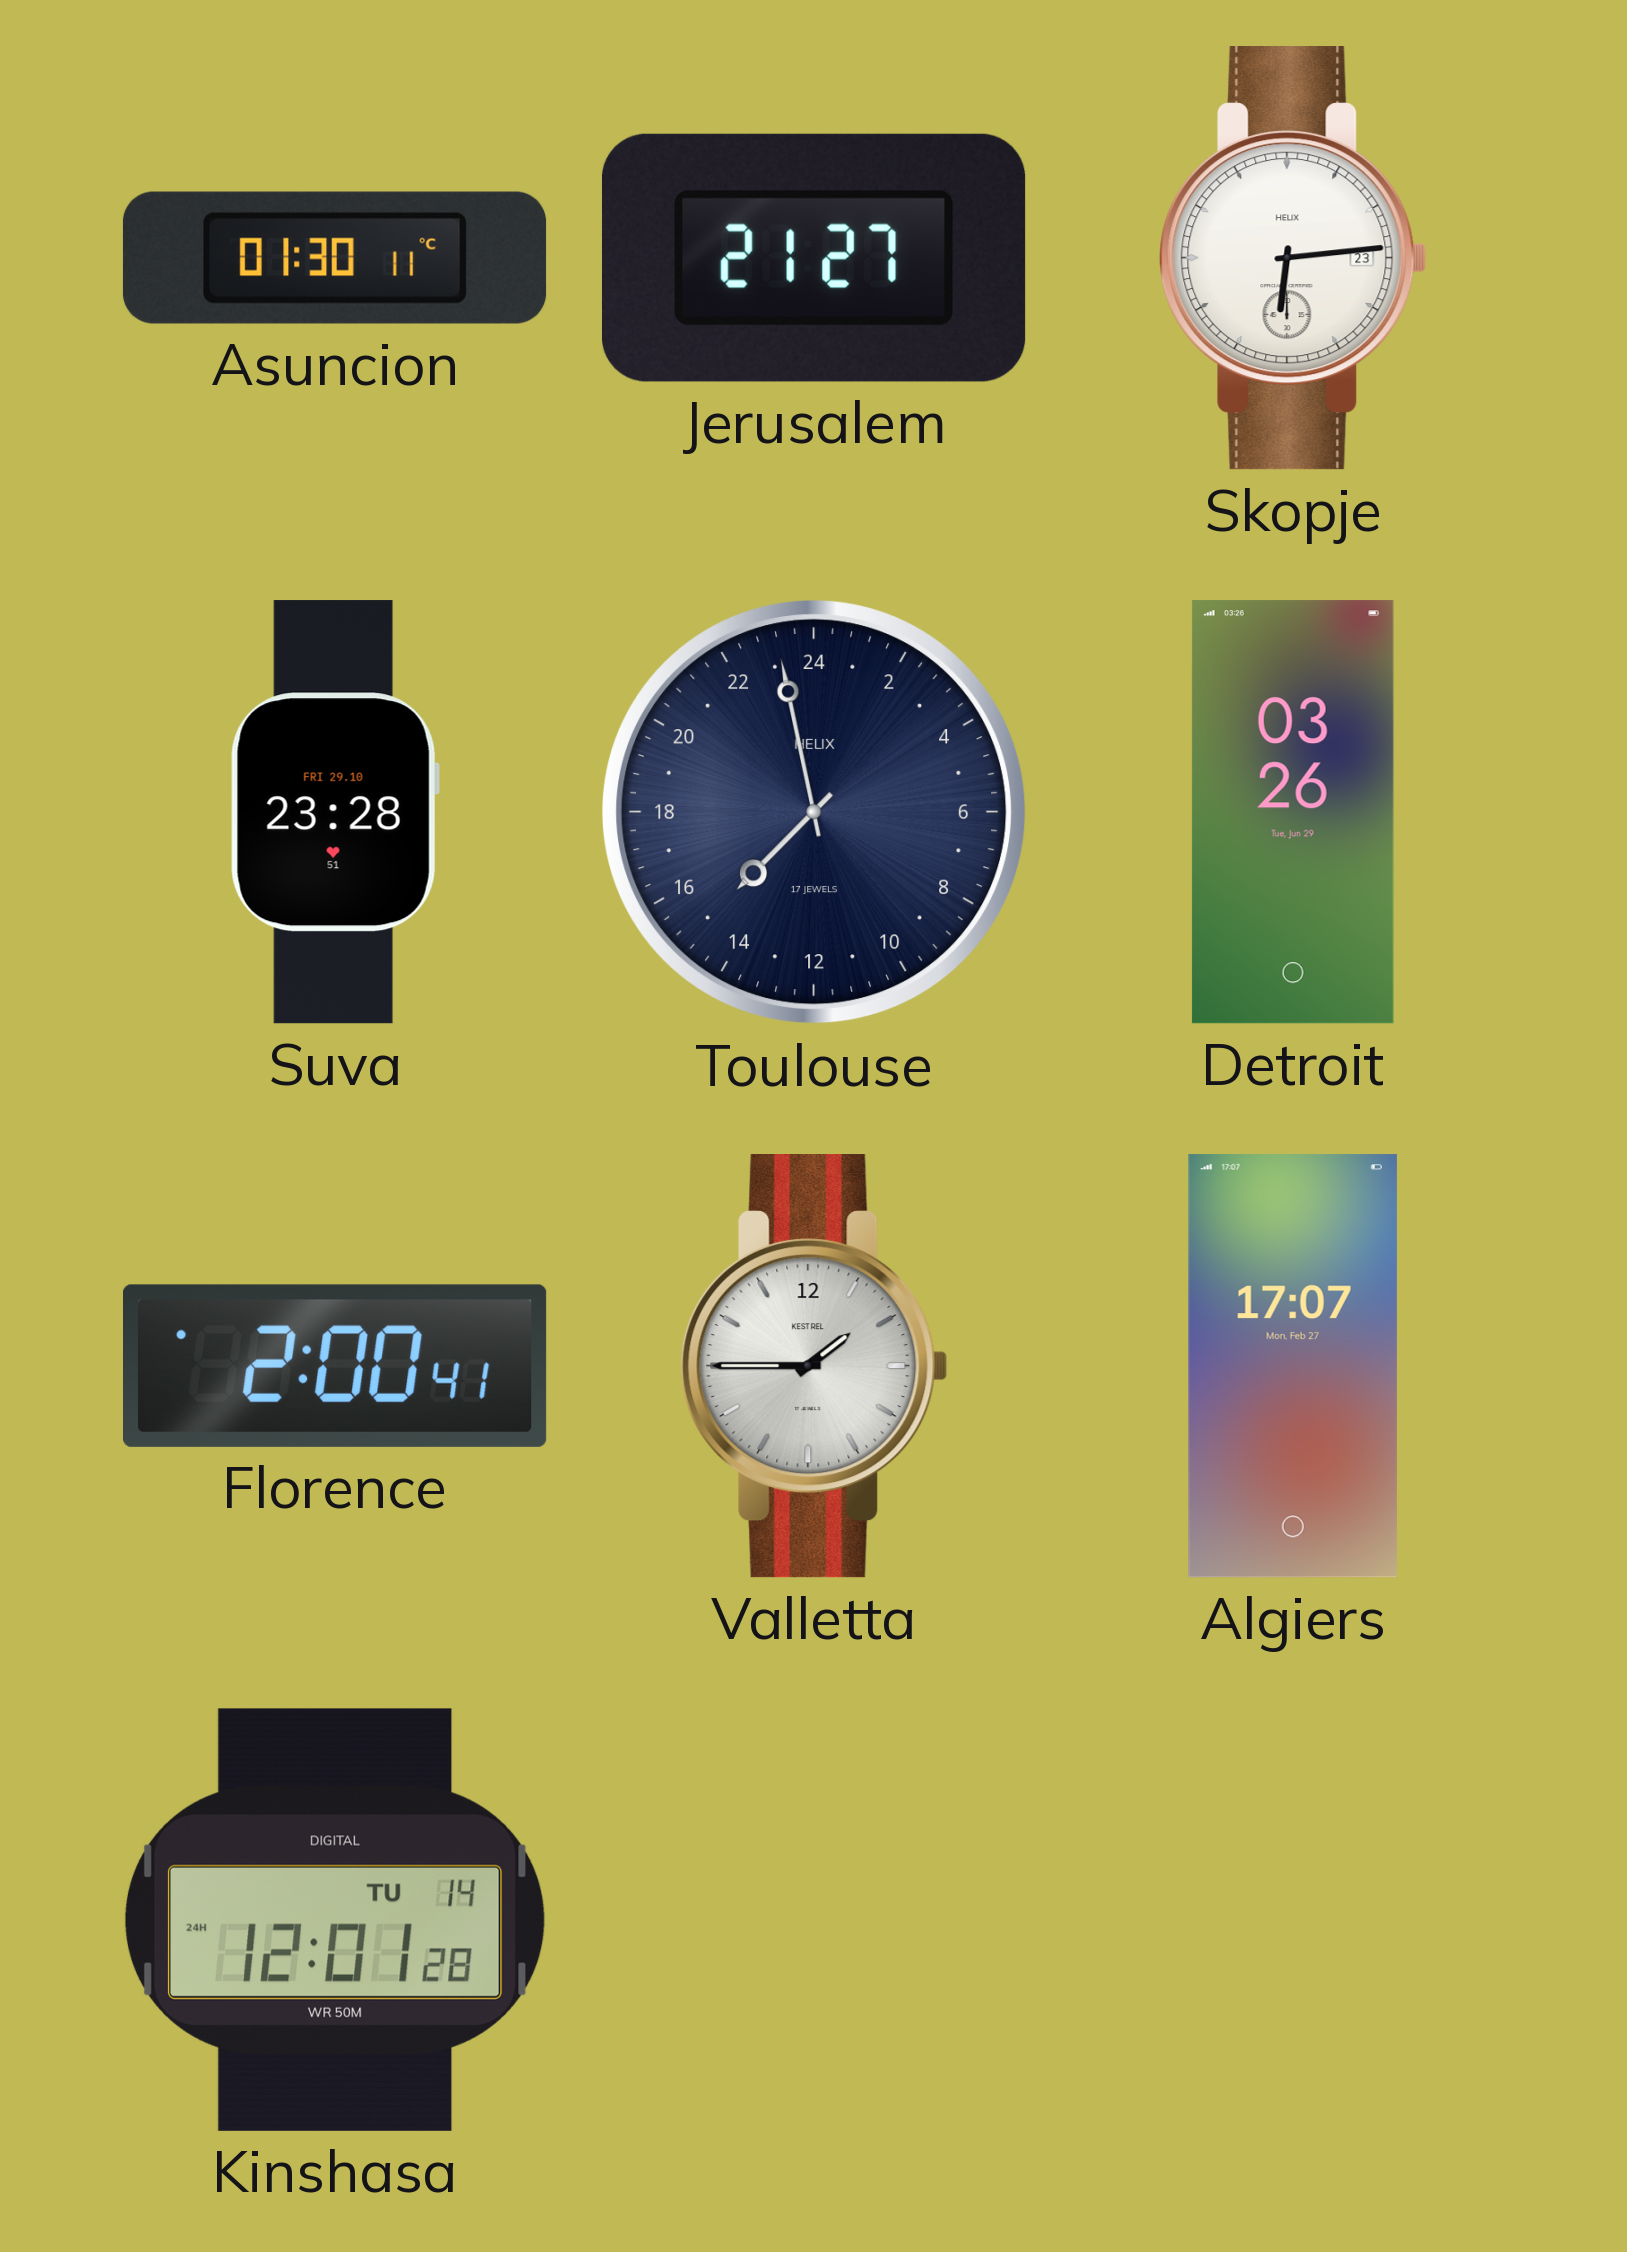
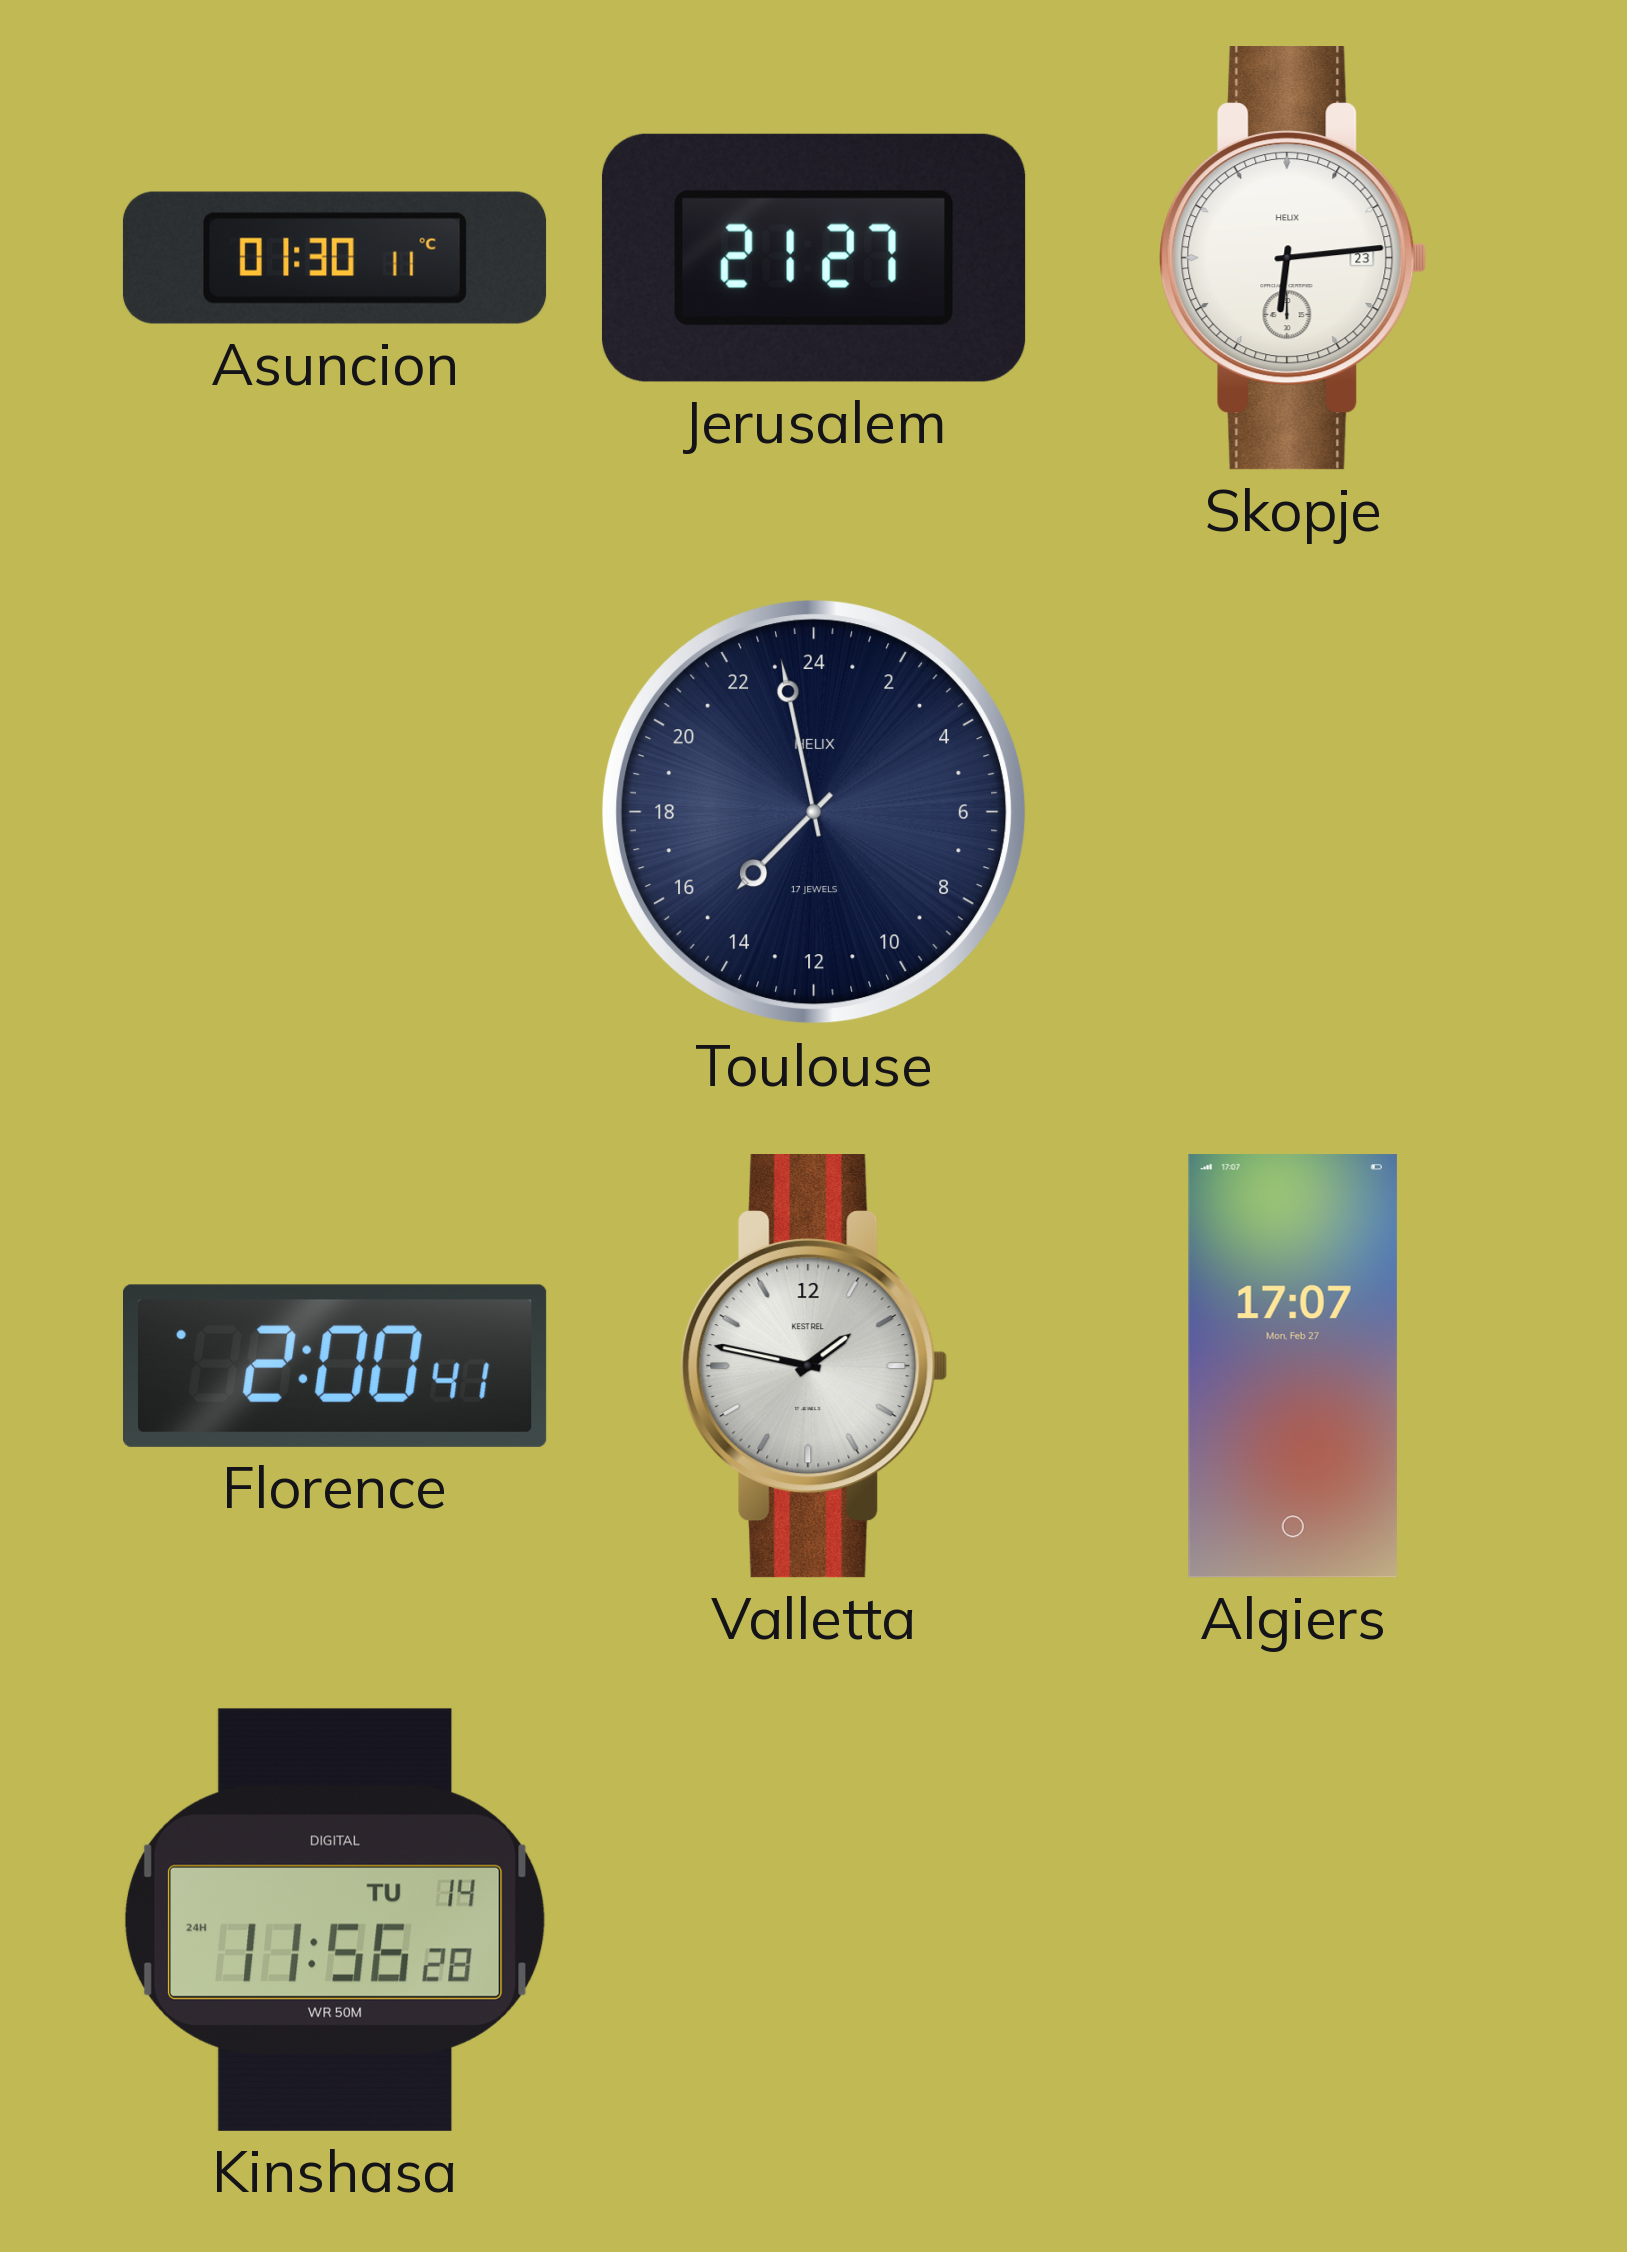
Suva: 23:28 -> none
Detroit: 03:26 -> none
Valletta: 1:45 -> 1:47
Kinshasa: 12:01 -> 11:56
